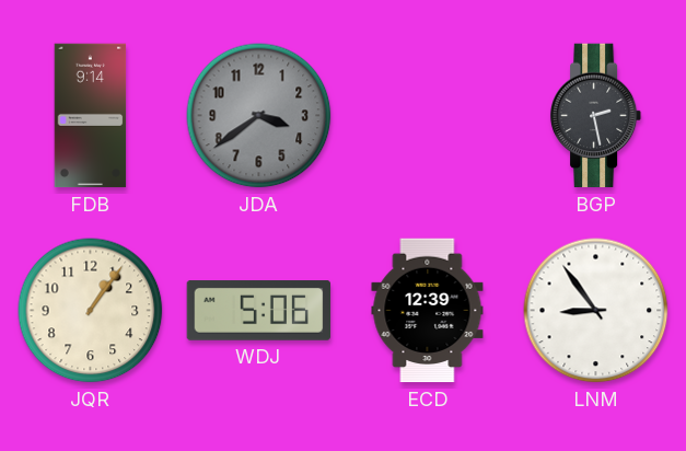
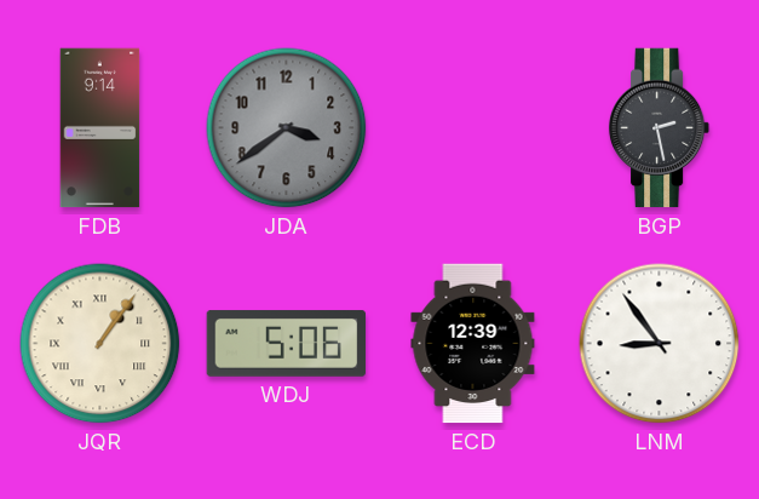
JQR numerals: Arabic -> Roman
